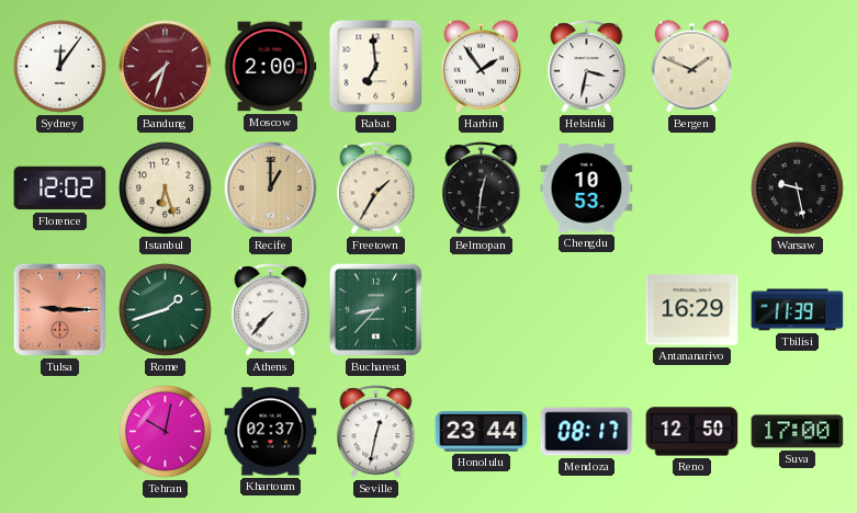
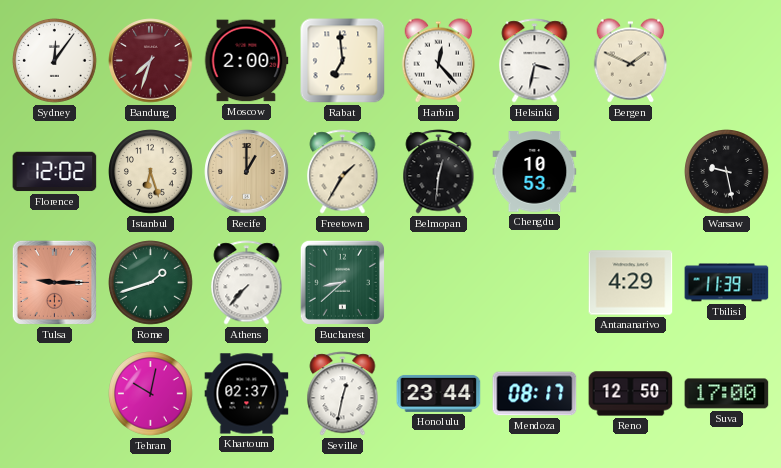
Harbin: 1:54 -> 12:23
Bucharest: 8:37 -> 8:38
Antananarivo: 16:29 -> 4:29
